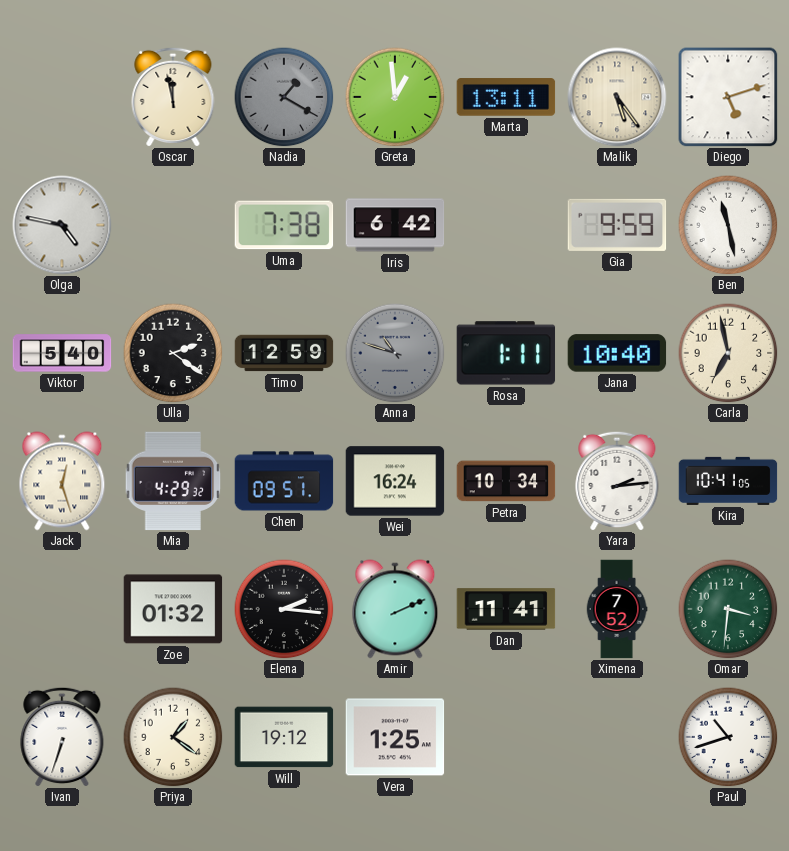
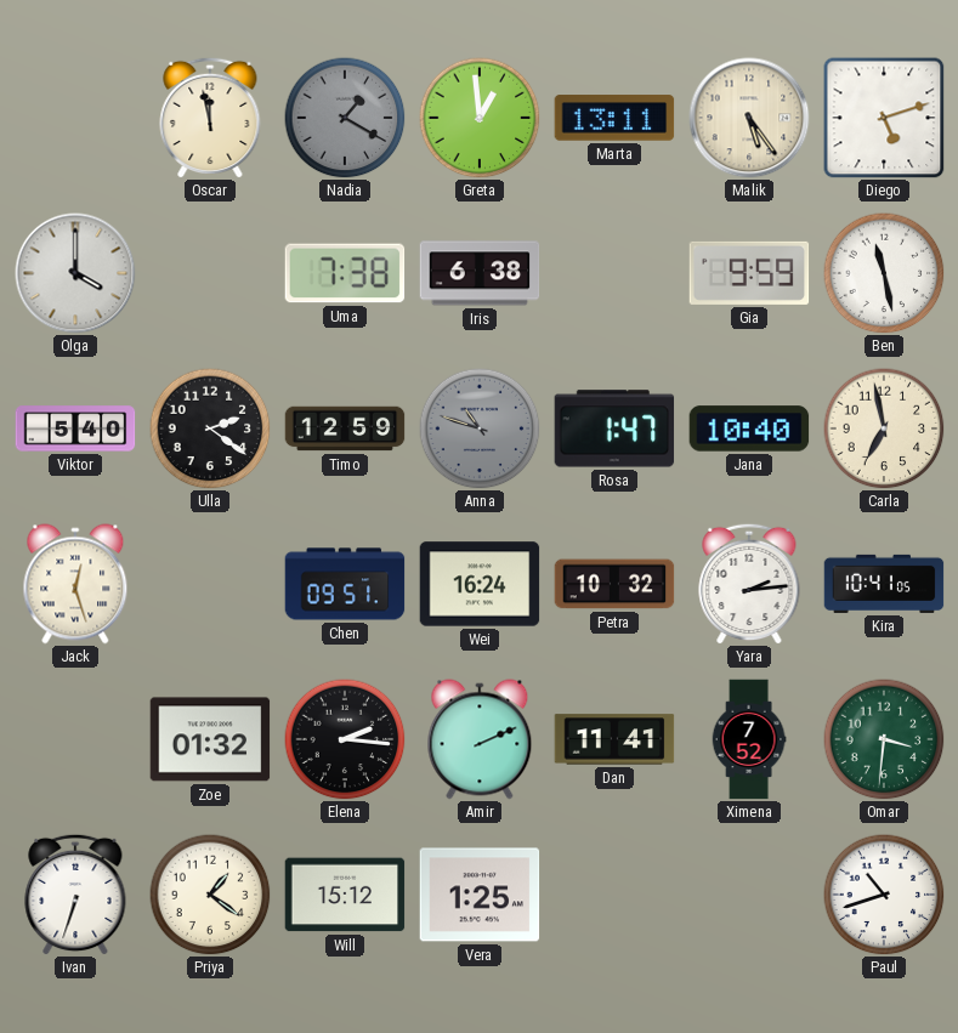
Olga: 4:47 -> 4:00
Iris: 6:42 -> 6:38
Rosa: 1:11 -> 1:47
Mia: 4:29 -> none
Petra: 10:34 -> 10:32
Will: 19:12 -> 15:12
